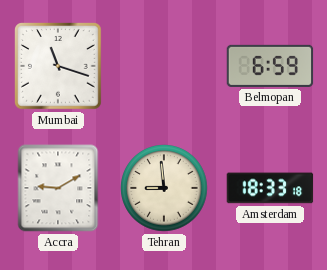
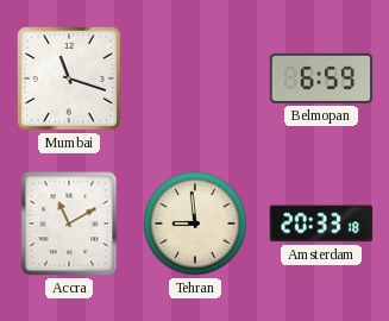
Accra: 9:10 -> 11:10
Amsterdam: 18:33 -> 20:33
